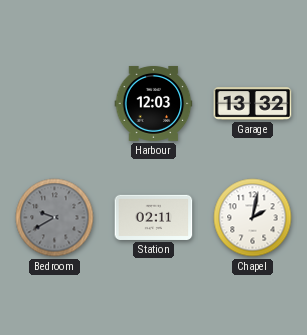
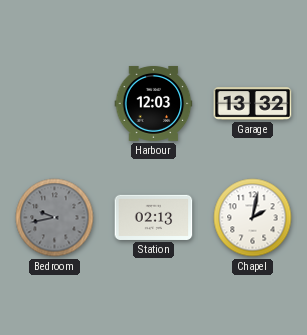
Bedroom: 9:40 -> 9:43
Station: 02:11 -> 02:13
